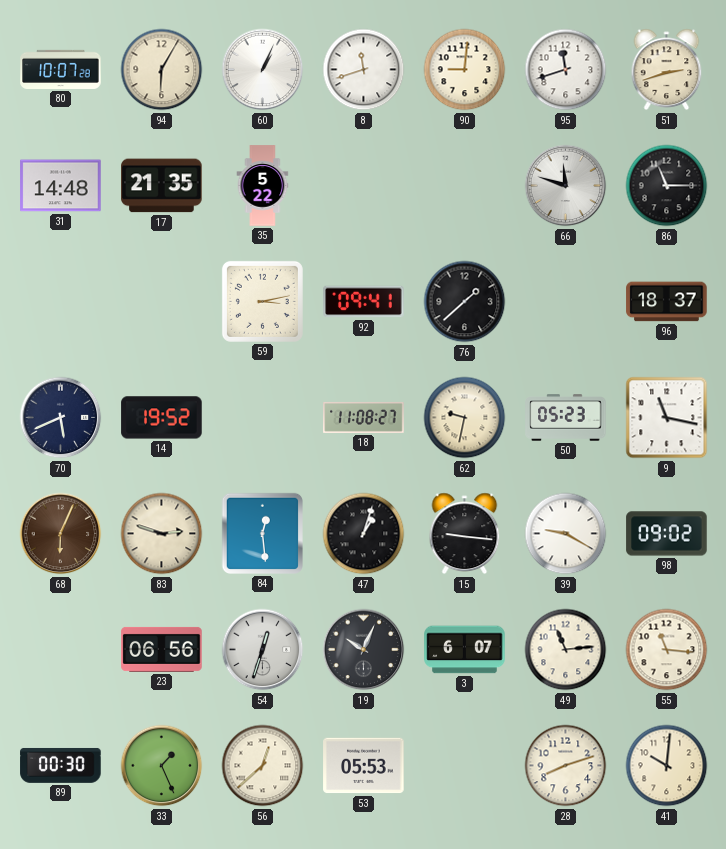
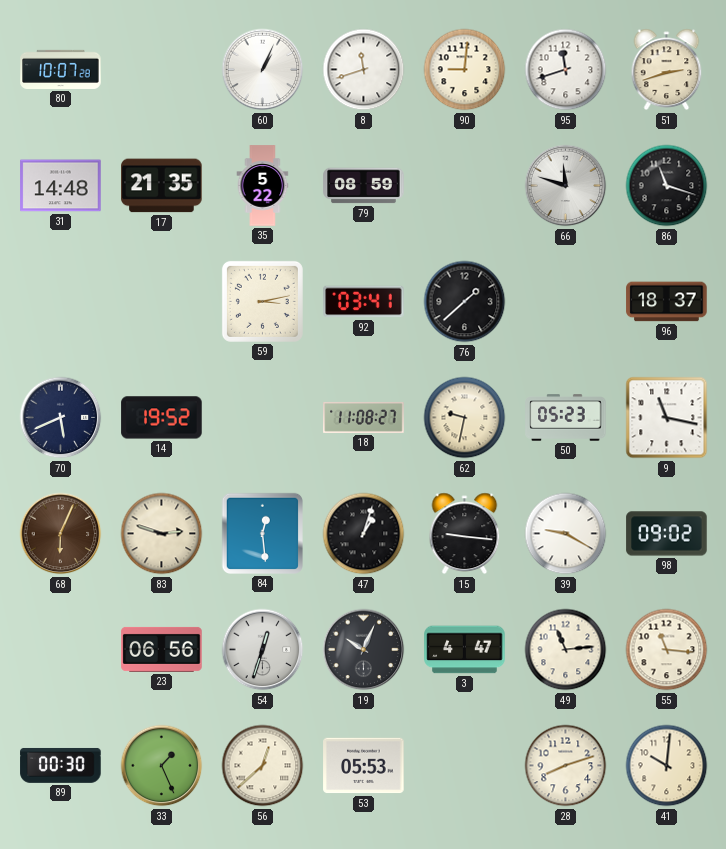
94: 6:05 -> none
79: none -> 08:59
86: 11:15 -> 11:18
92: 09:41 -> 03:41
3: 6:07 -> 4:47
